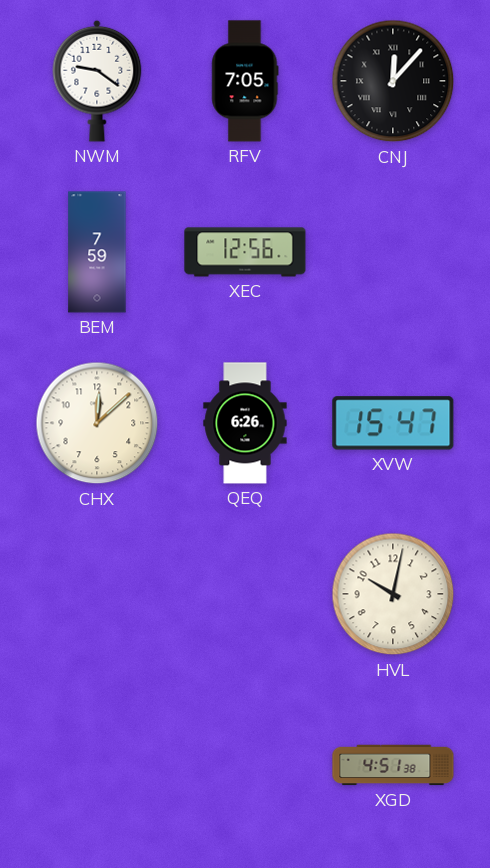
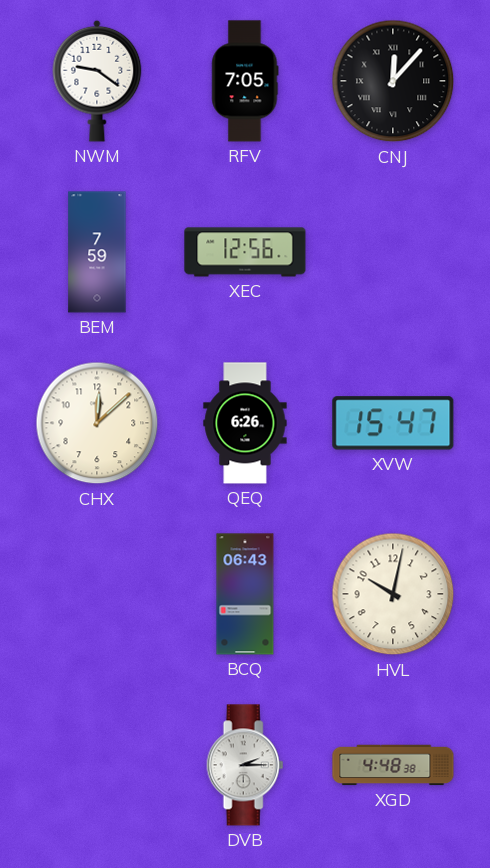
BCQ: none -> 06:43
DVB: none -> 2:15
XGD: 4:51 -> 4:48
